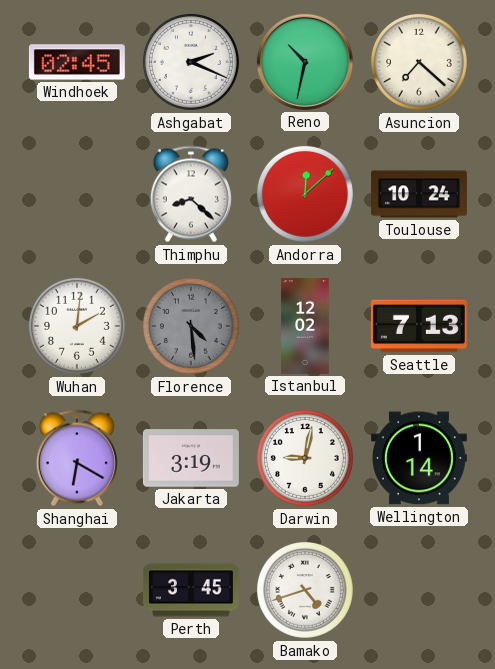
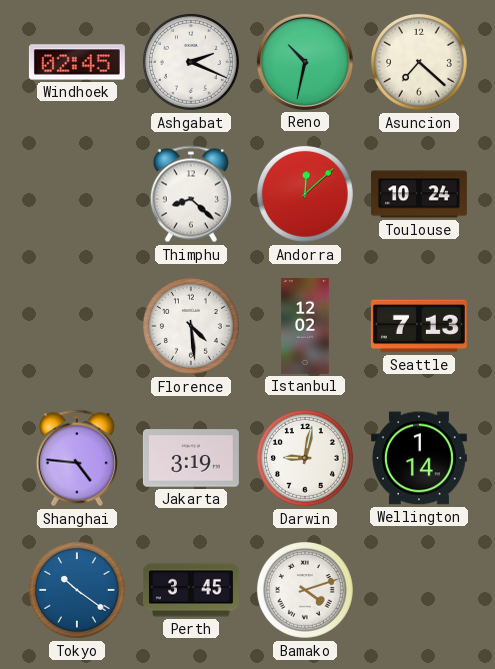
Wuhan: 2:01 -> none
Florence dial: grey -> white
Shanghai: 6:20 -> 4:46
Tokyo: none -> 10:21
Bamako: 4:42 -> 4:12
